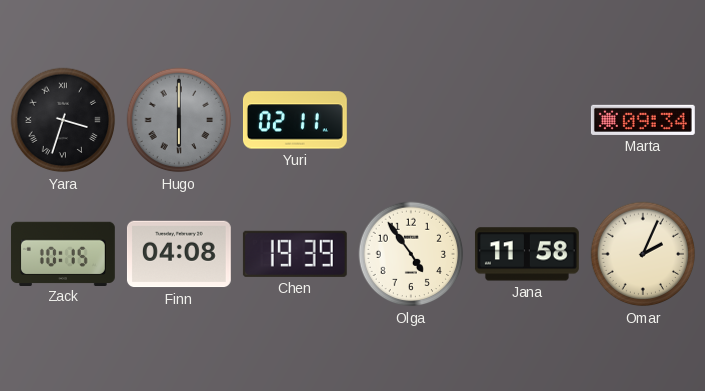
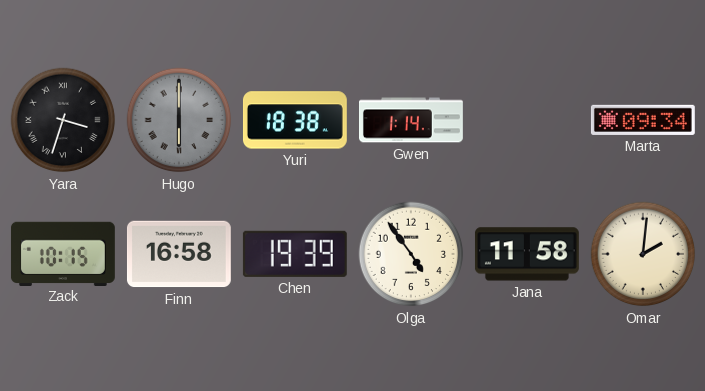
Yuri: 02:11 -> 18:38
Gwen: none -> 1:14
Finn: 04:08 -> 16:58
Omar: 2:04 -> 2:01
